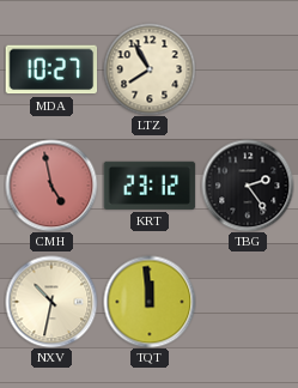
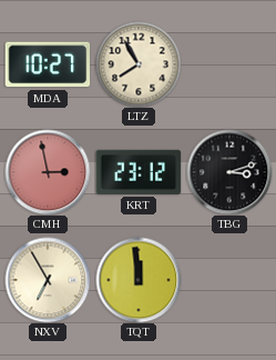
CMH: 4:58 -> 2:58
TBG: 2:24 -> 3:12
NXV: 10:32 -> 6:55
